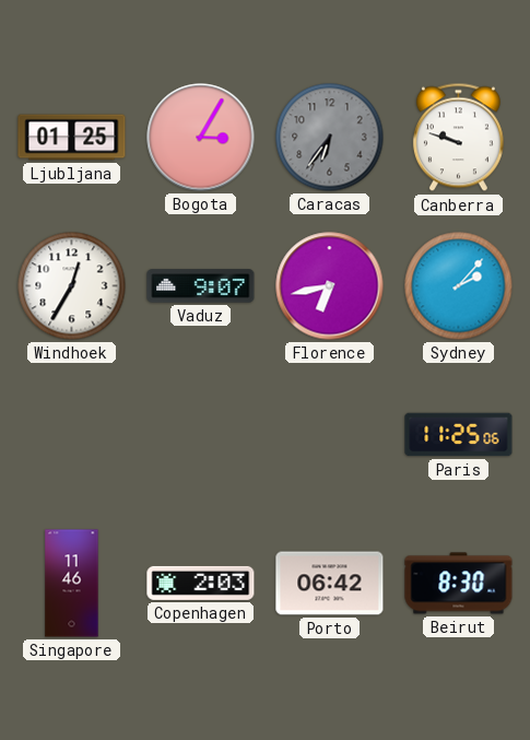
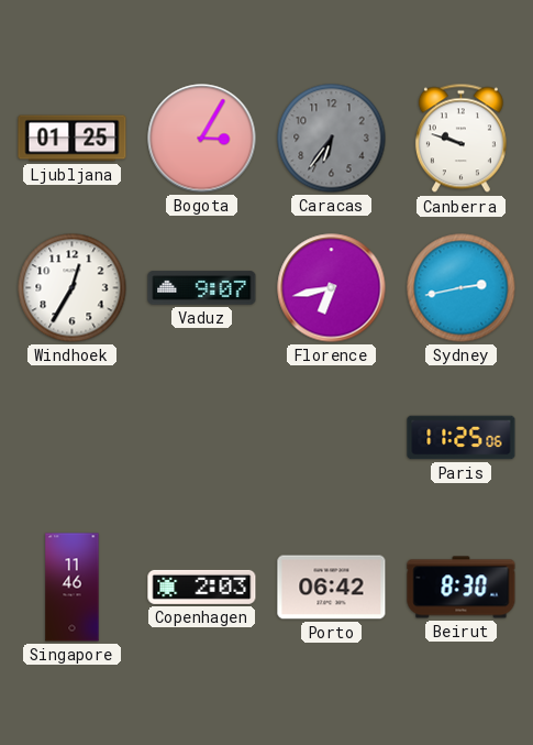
Sydney: 2:07 -> 2:43
